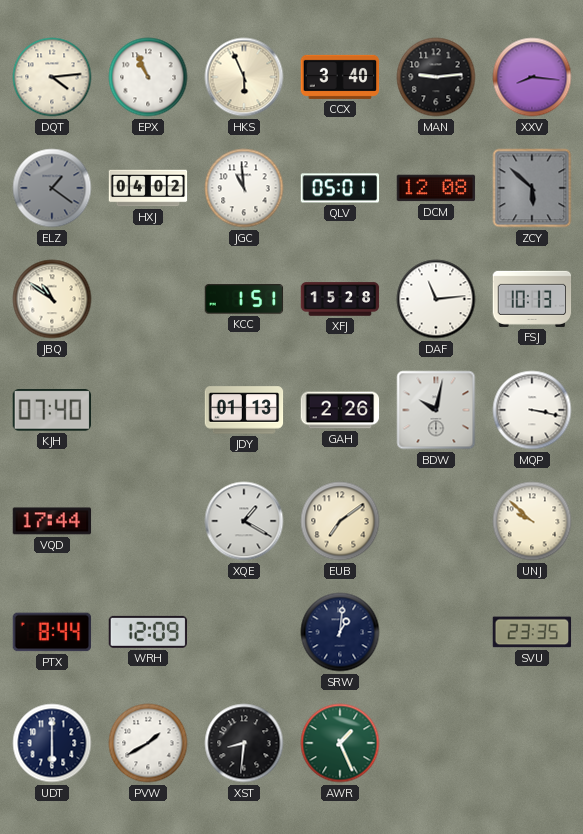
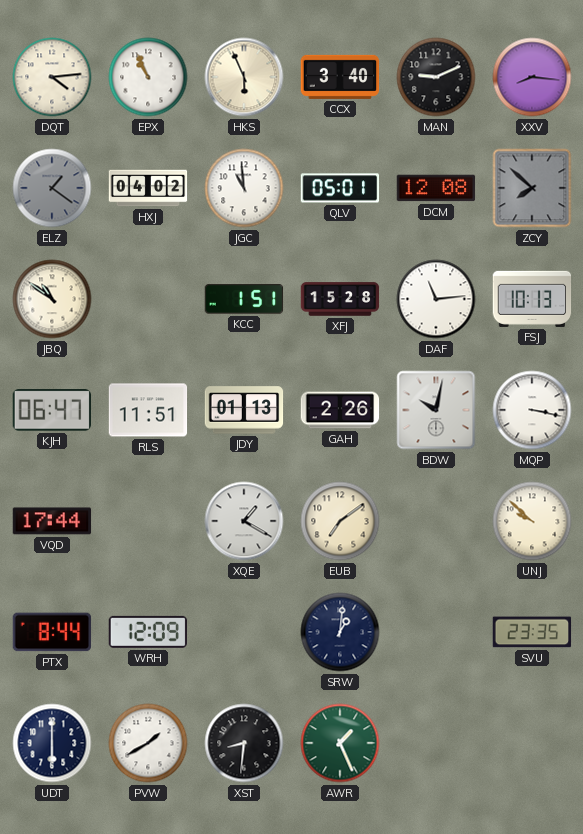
MAN: 9:14 -> 9:11
ZCY: 5:52 -> 7:52
KJH: 07:40 -> 06:47
RLS: none -> 11:51
